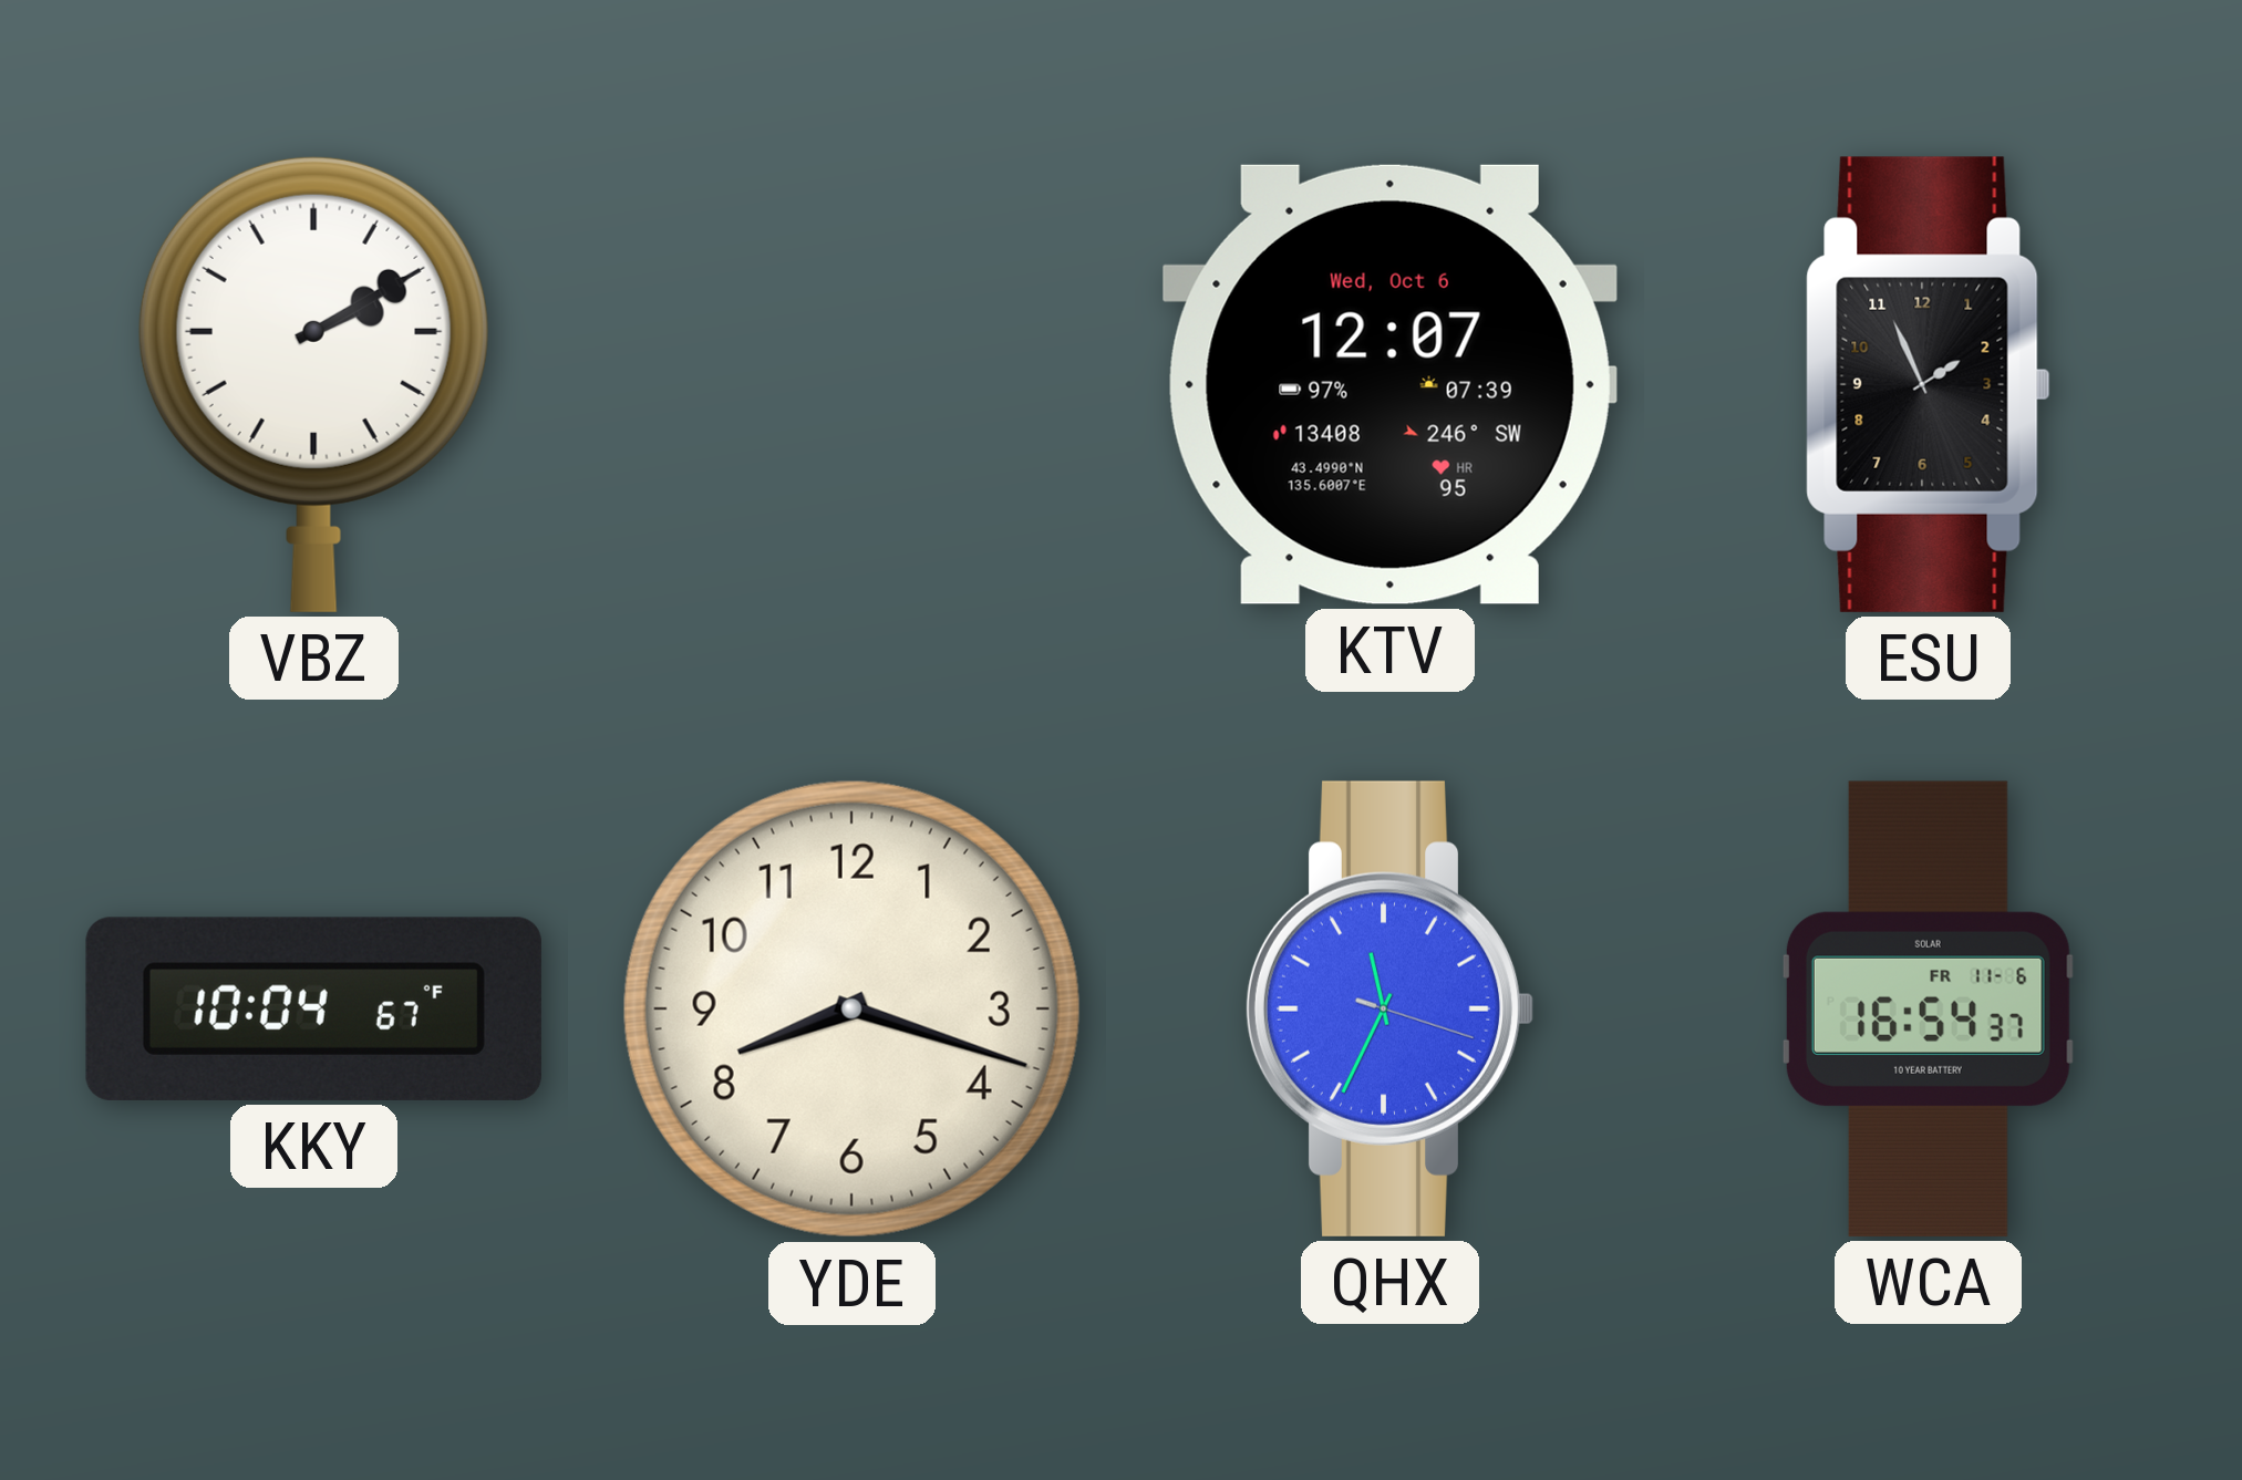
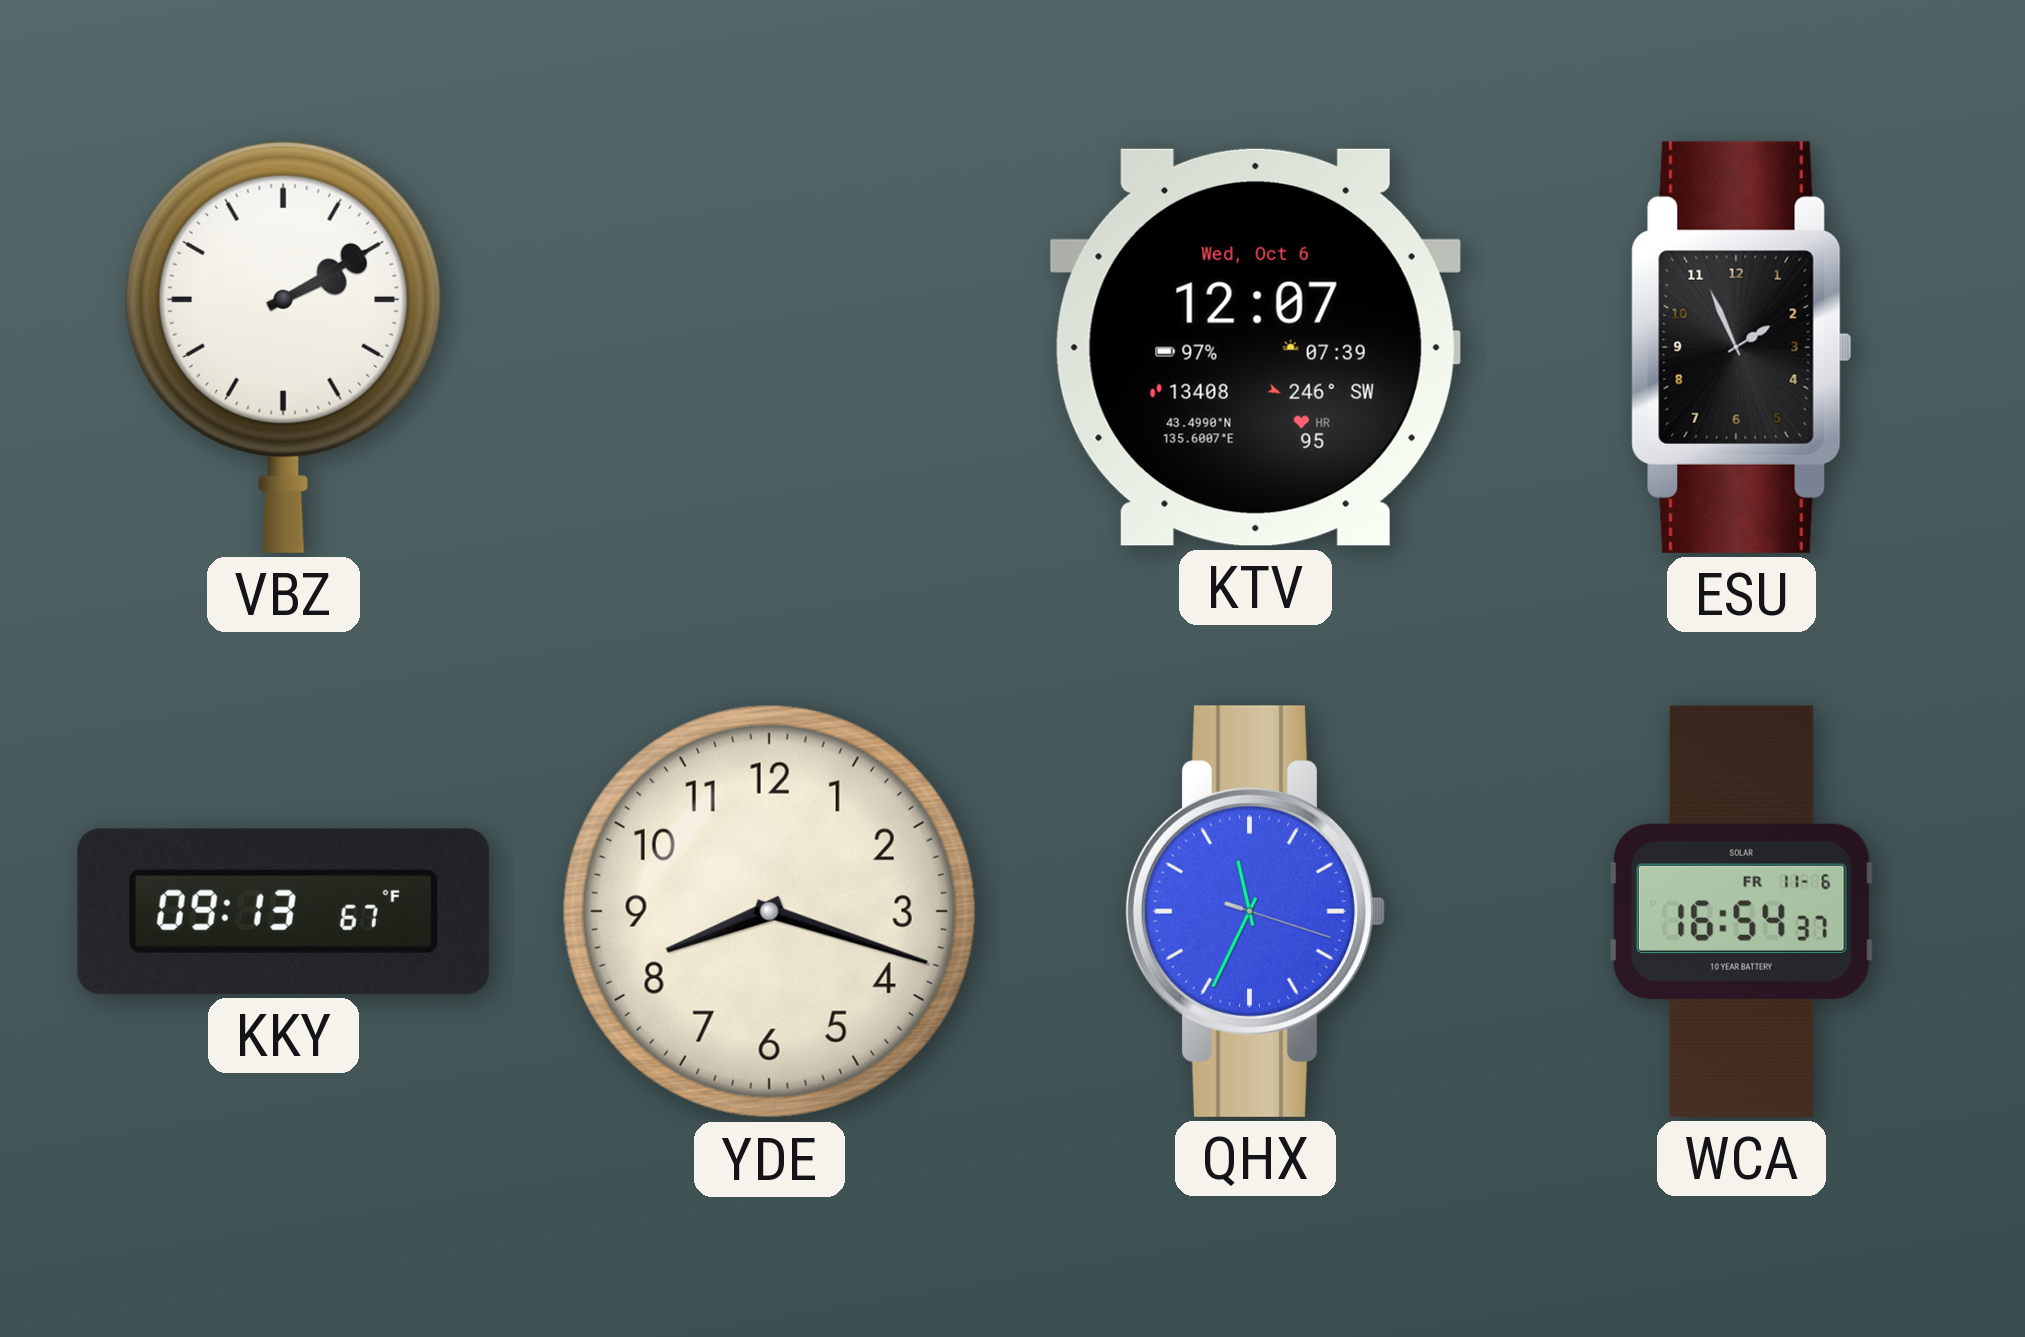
KKY: 10:04 -> 09:13
